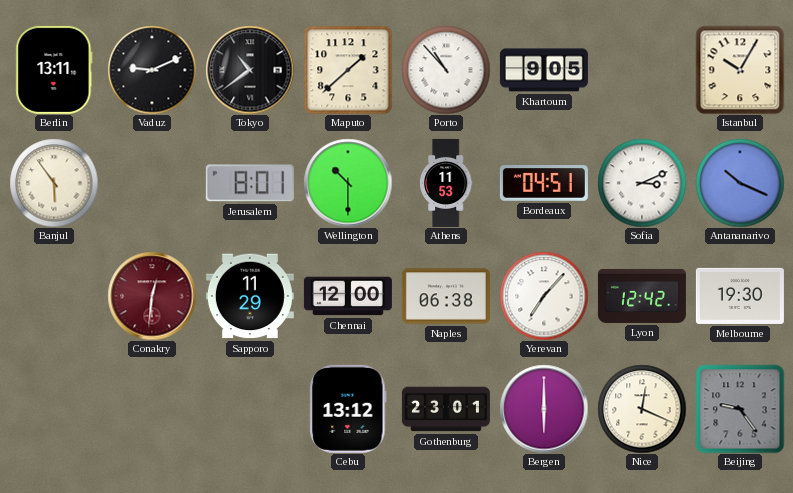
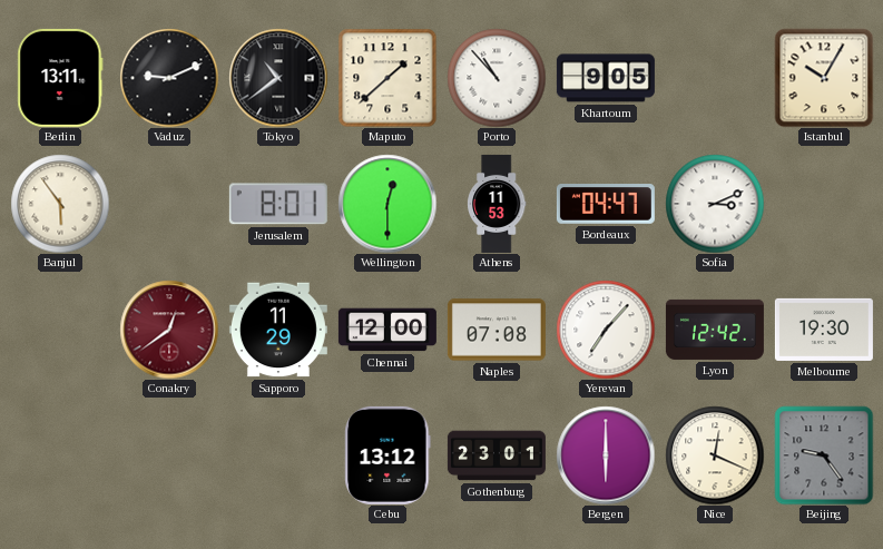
Wellington: 10:30 -> 12:30
Bordeaux: 04:51 -> 04:47
Antananarivo: 10:19 -> none
Conakry: 12:31 -> 12:39
Naples: 06:38 -> 07:08
